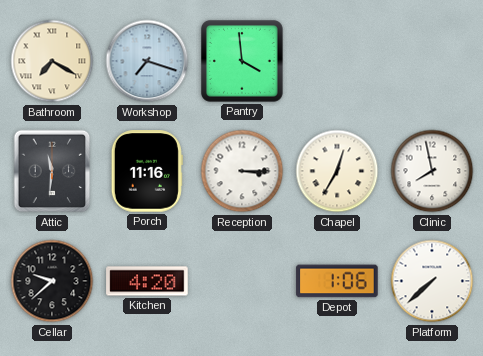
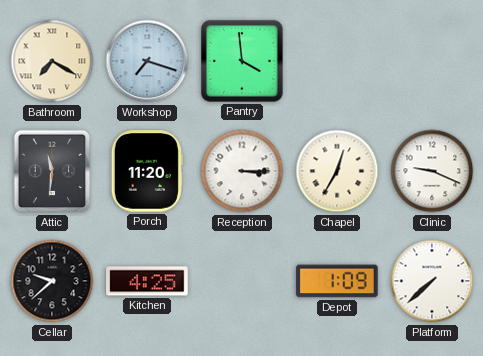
Porch: 11:16 -> 11:20
Clinic: 7:58 -> 9:19
Kitchen: 4:20 -> 4:25
Depot: 1:06 -> 1:09
